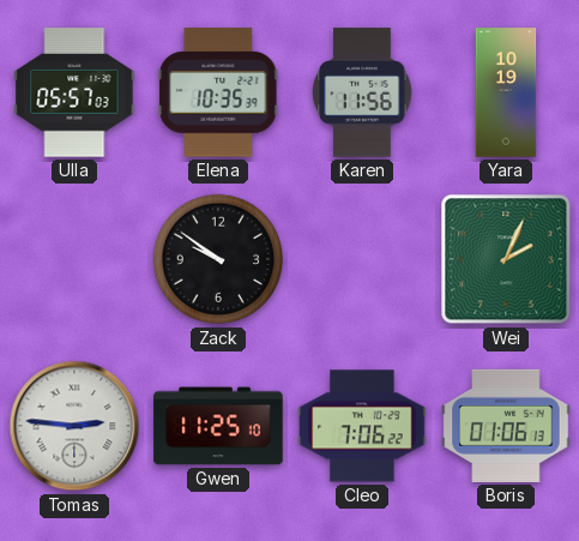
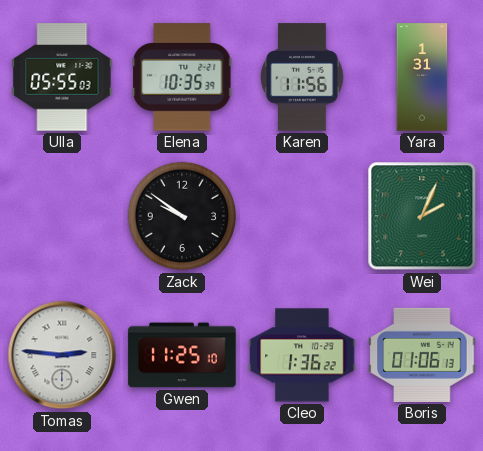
Ulla: 05:57 -> 05:55
Yara: 10:19 -> 1:31
Cleo: 7:06 -> 1:36
